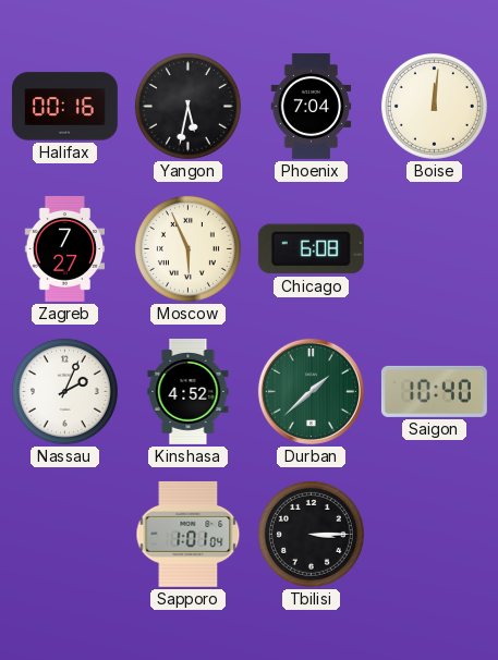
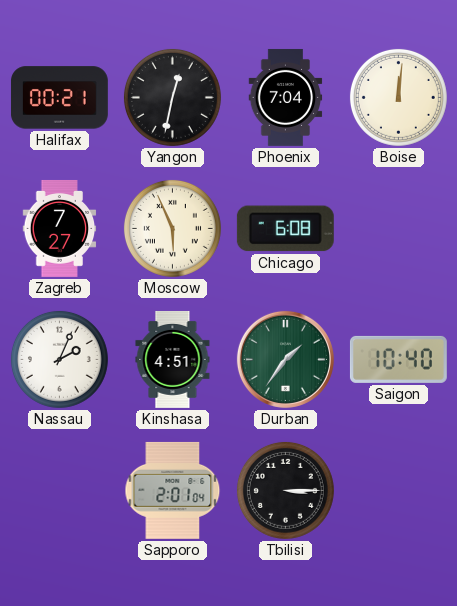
Halifax: 00:16 -> 00:21
Yangon: 5:32 -> 12:32
Kinshasa: 4:52 -> 4:51
Durban: 1:38 -> 1:36
Sapporo: 1:01 -> 2:01
